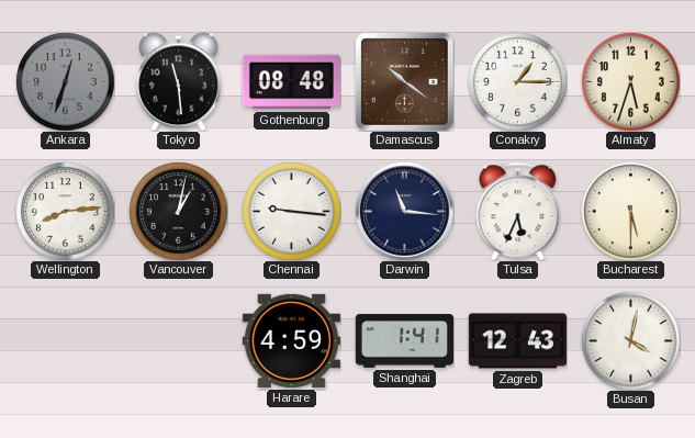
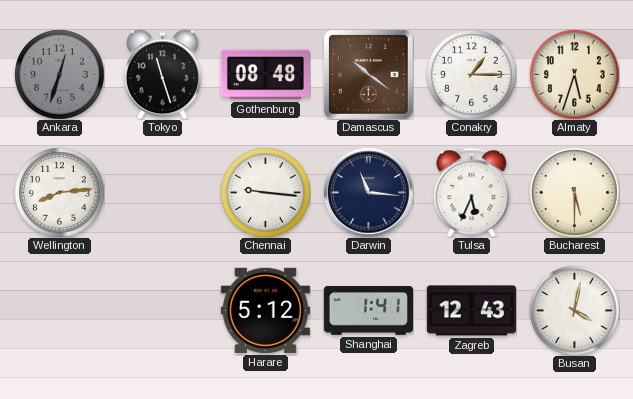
Tokyo: 11:29 -> 11:27
Vancouver: 1:02 -> none
Harare: 4:59 -> 5:12
